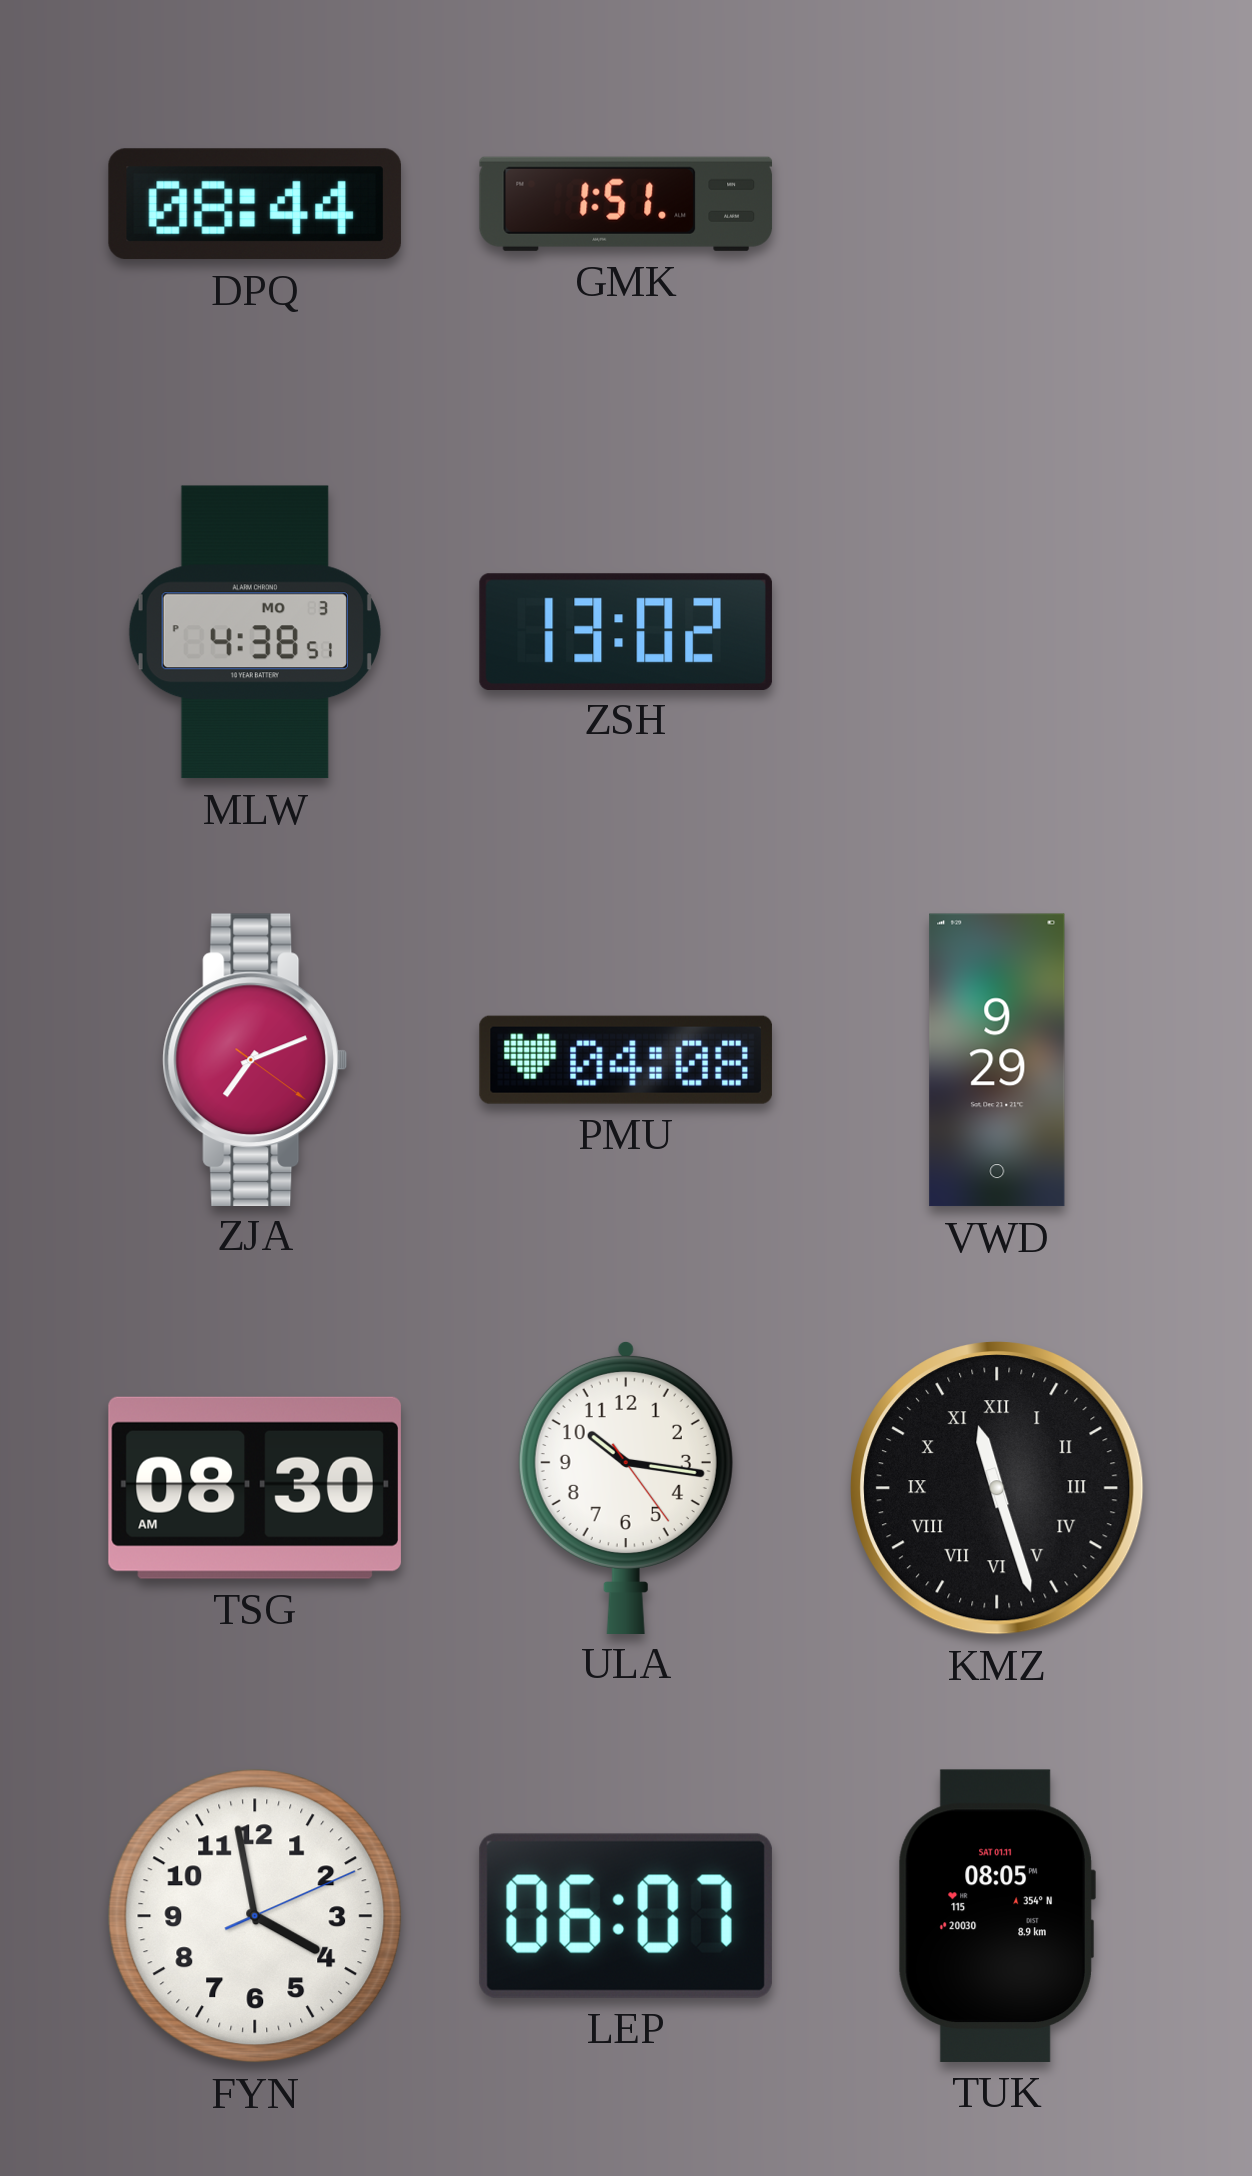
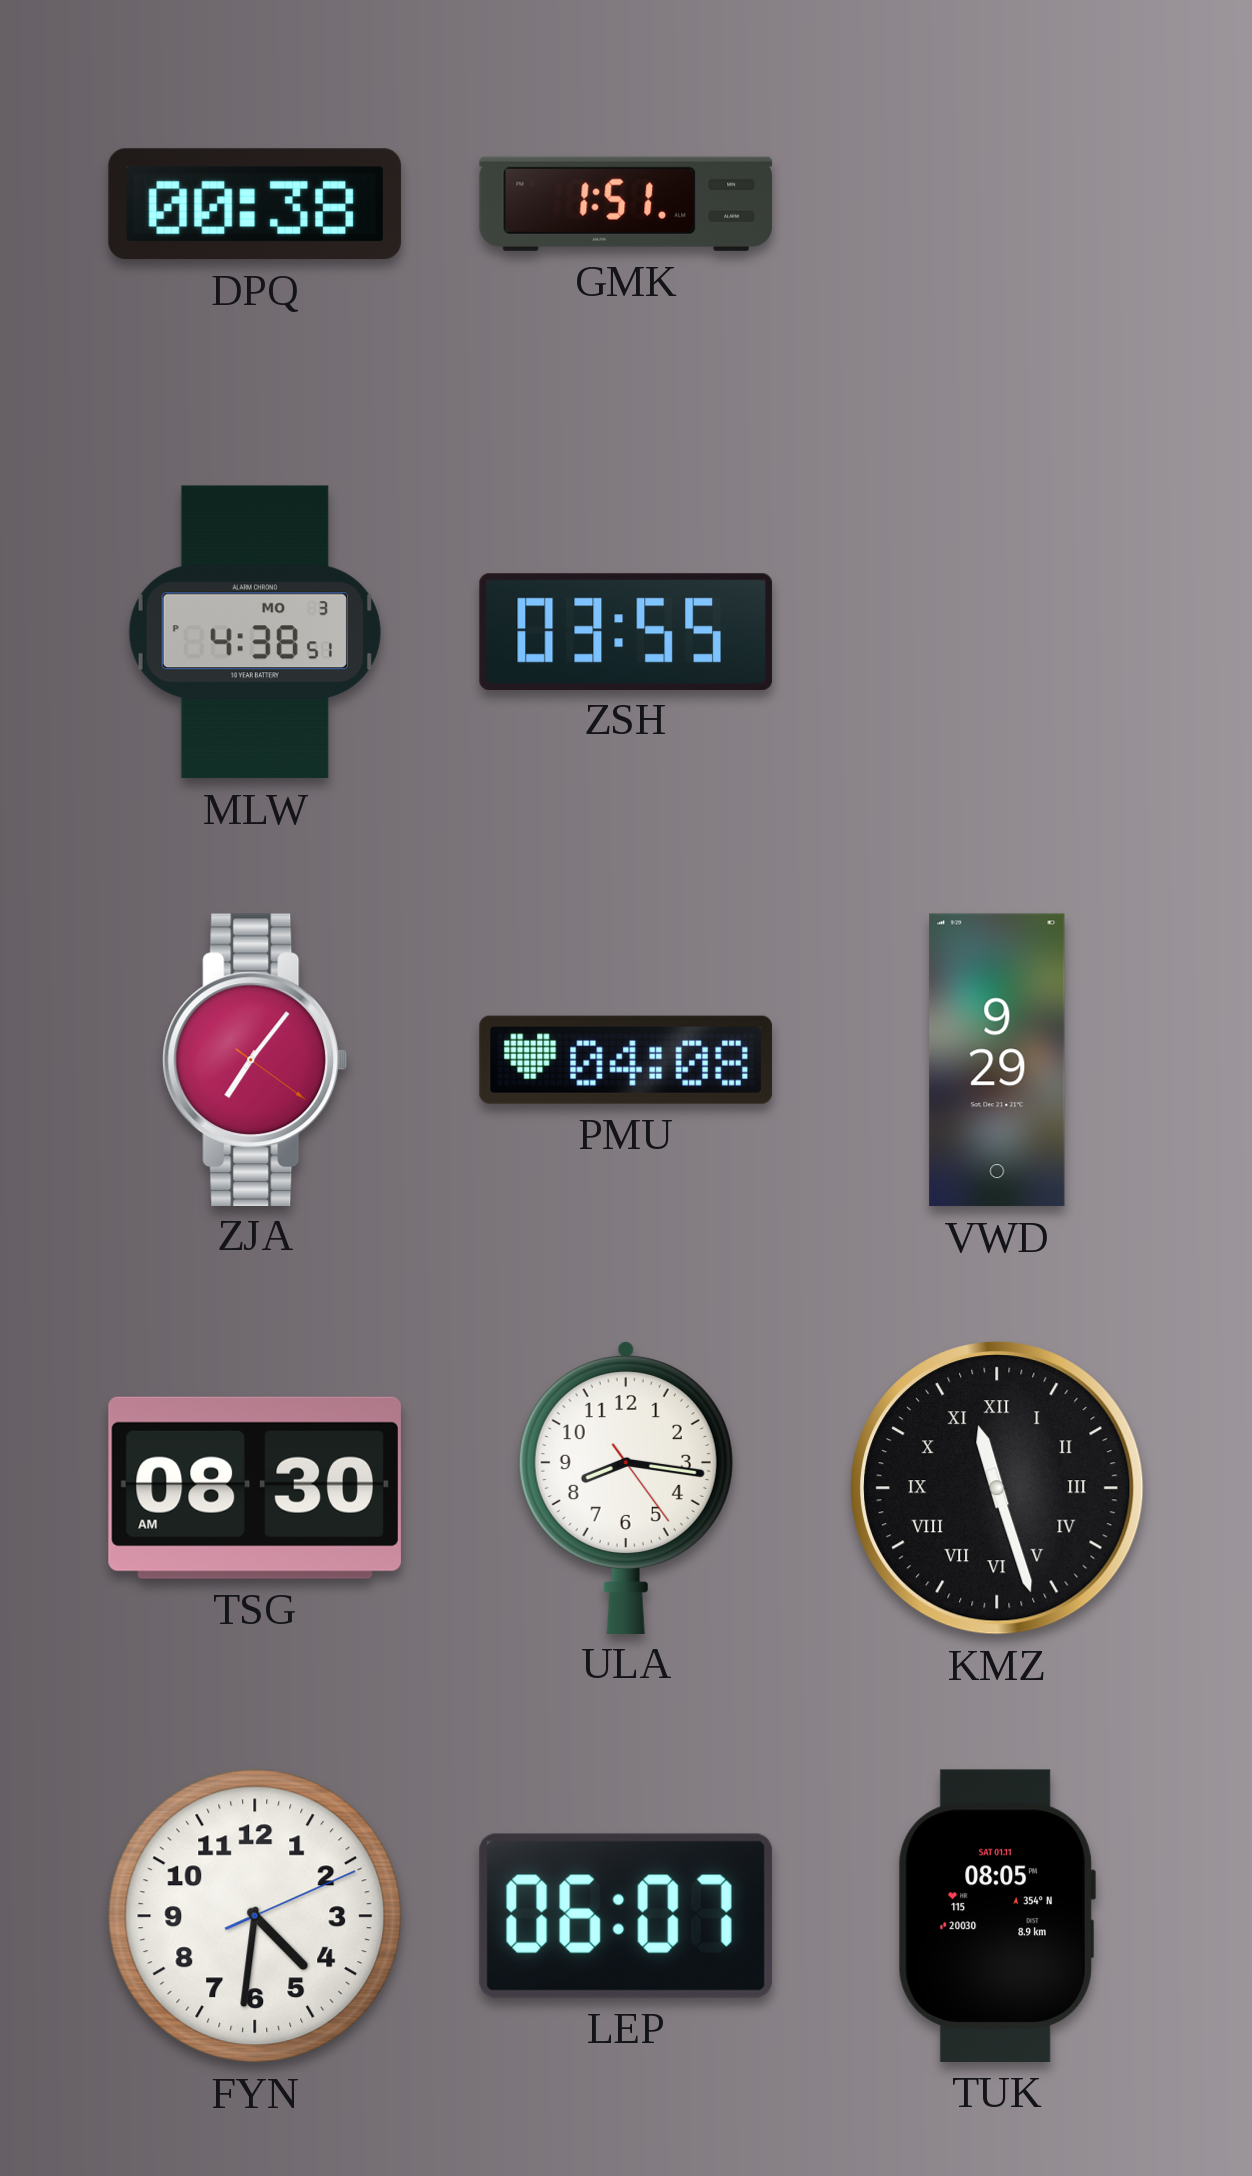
DPQ: 08:44 -> 00:38
ZSH: 13:02 -> 03:55
ZJA: 7:11 -> 7:06
ULA: 10:16 -> 8:16
FYN: 3:58 -> 4:31
